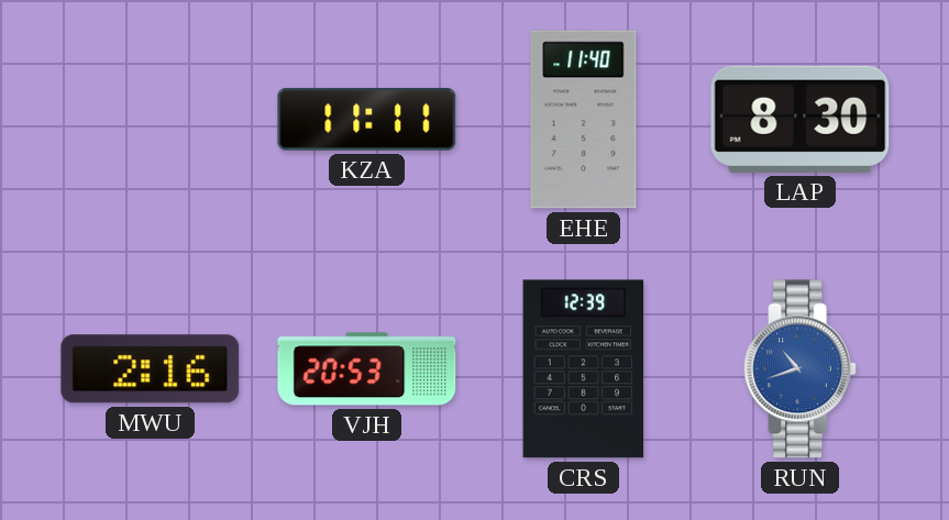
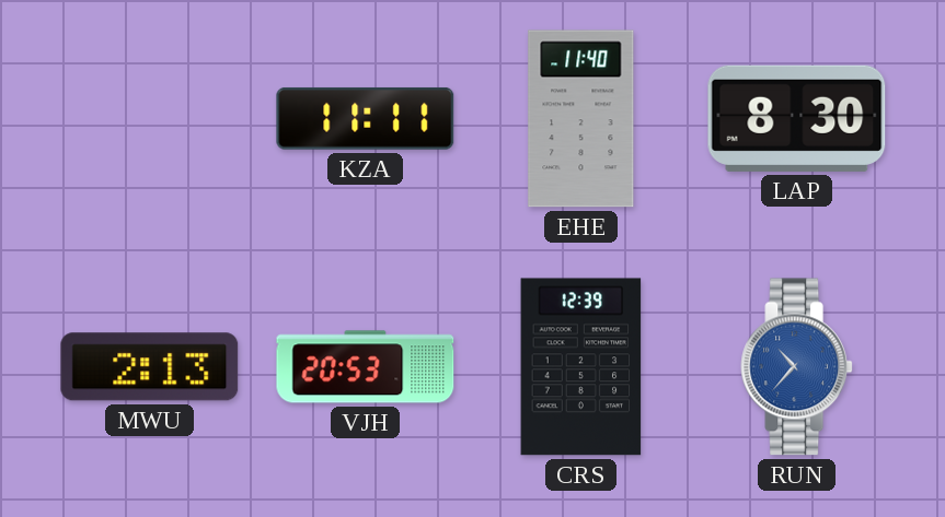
MWU: 2:16 -> 2:13
RUN: 10:42 -> 10:37
